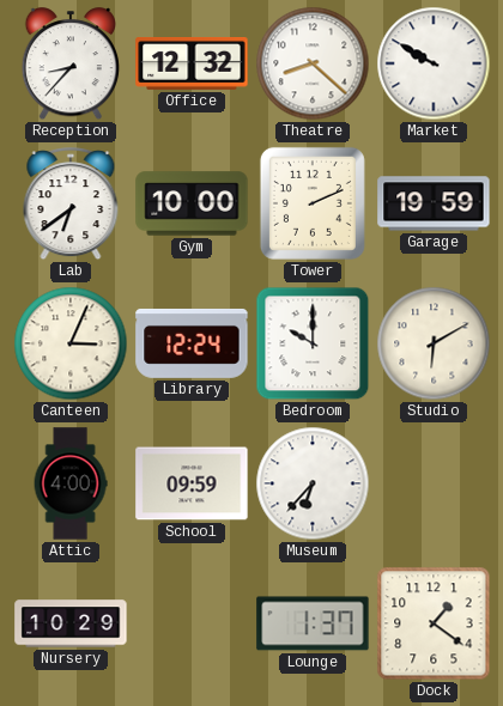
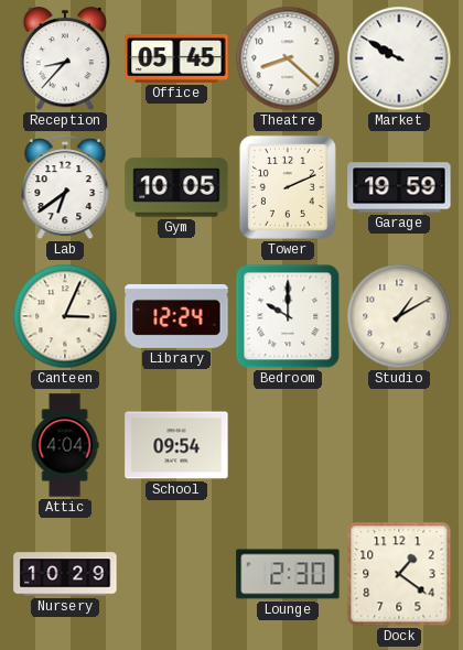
Office: 12:32 -> 05:45
Gym: 10:00 -> 10:05
Studio: 6:10 -> 1:10
Attic: 4:00 -> 4:04
School: 09:59 -> 09:54
Museum: 6:37 -> none
Lounge: 1:37 -> 2:30
